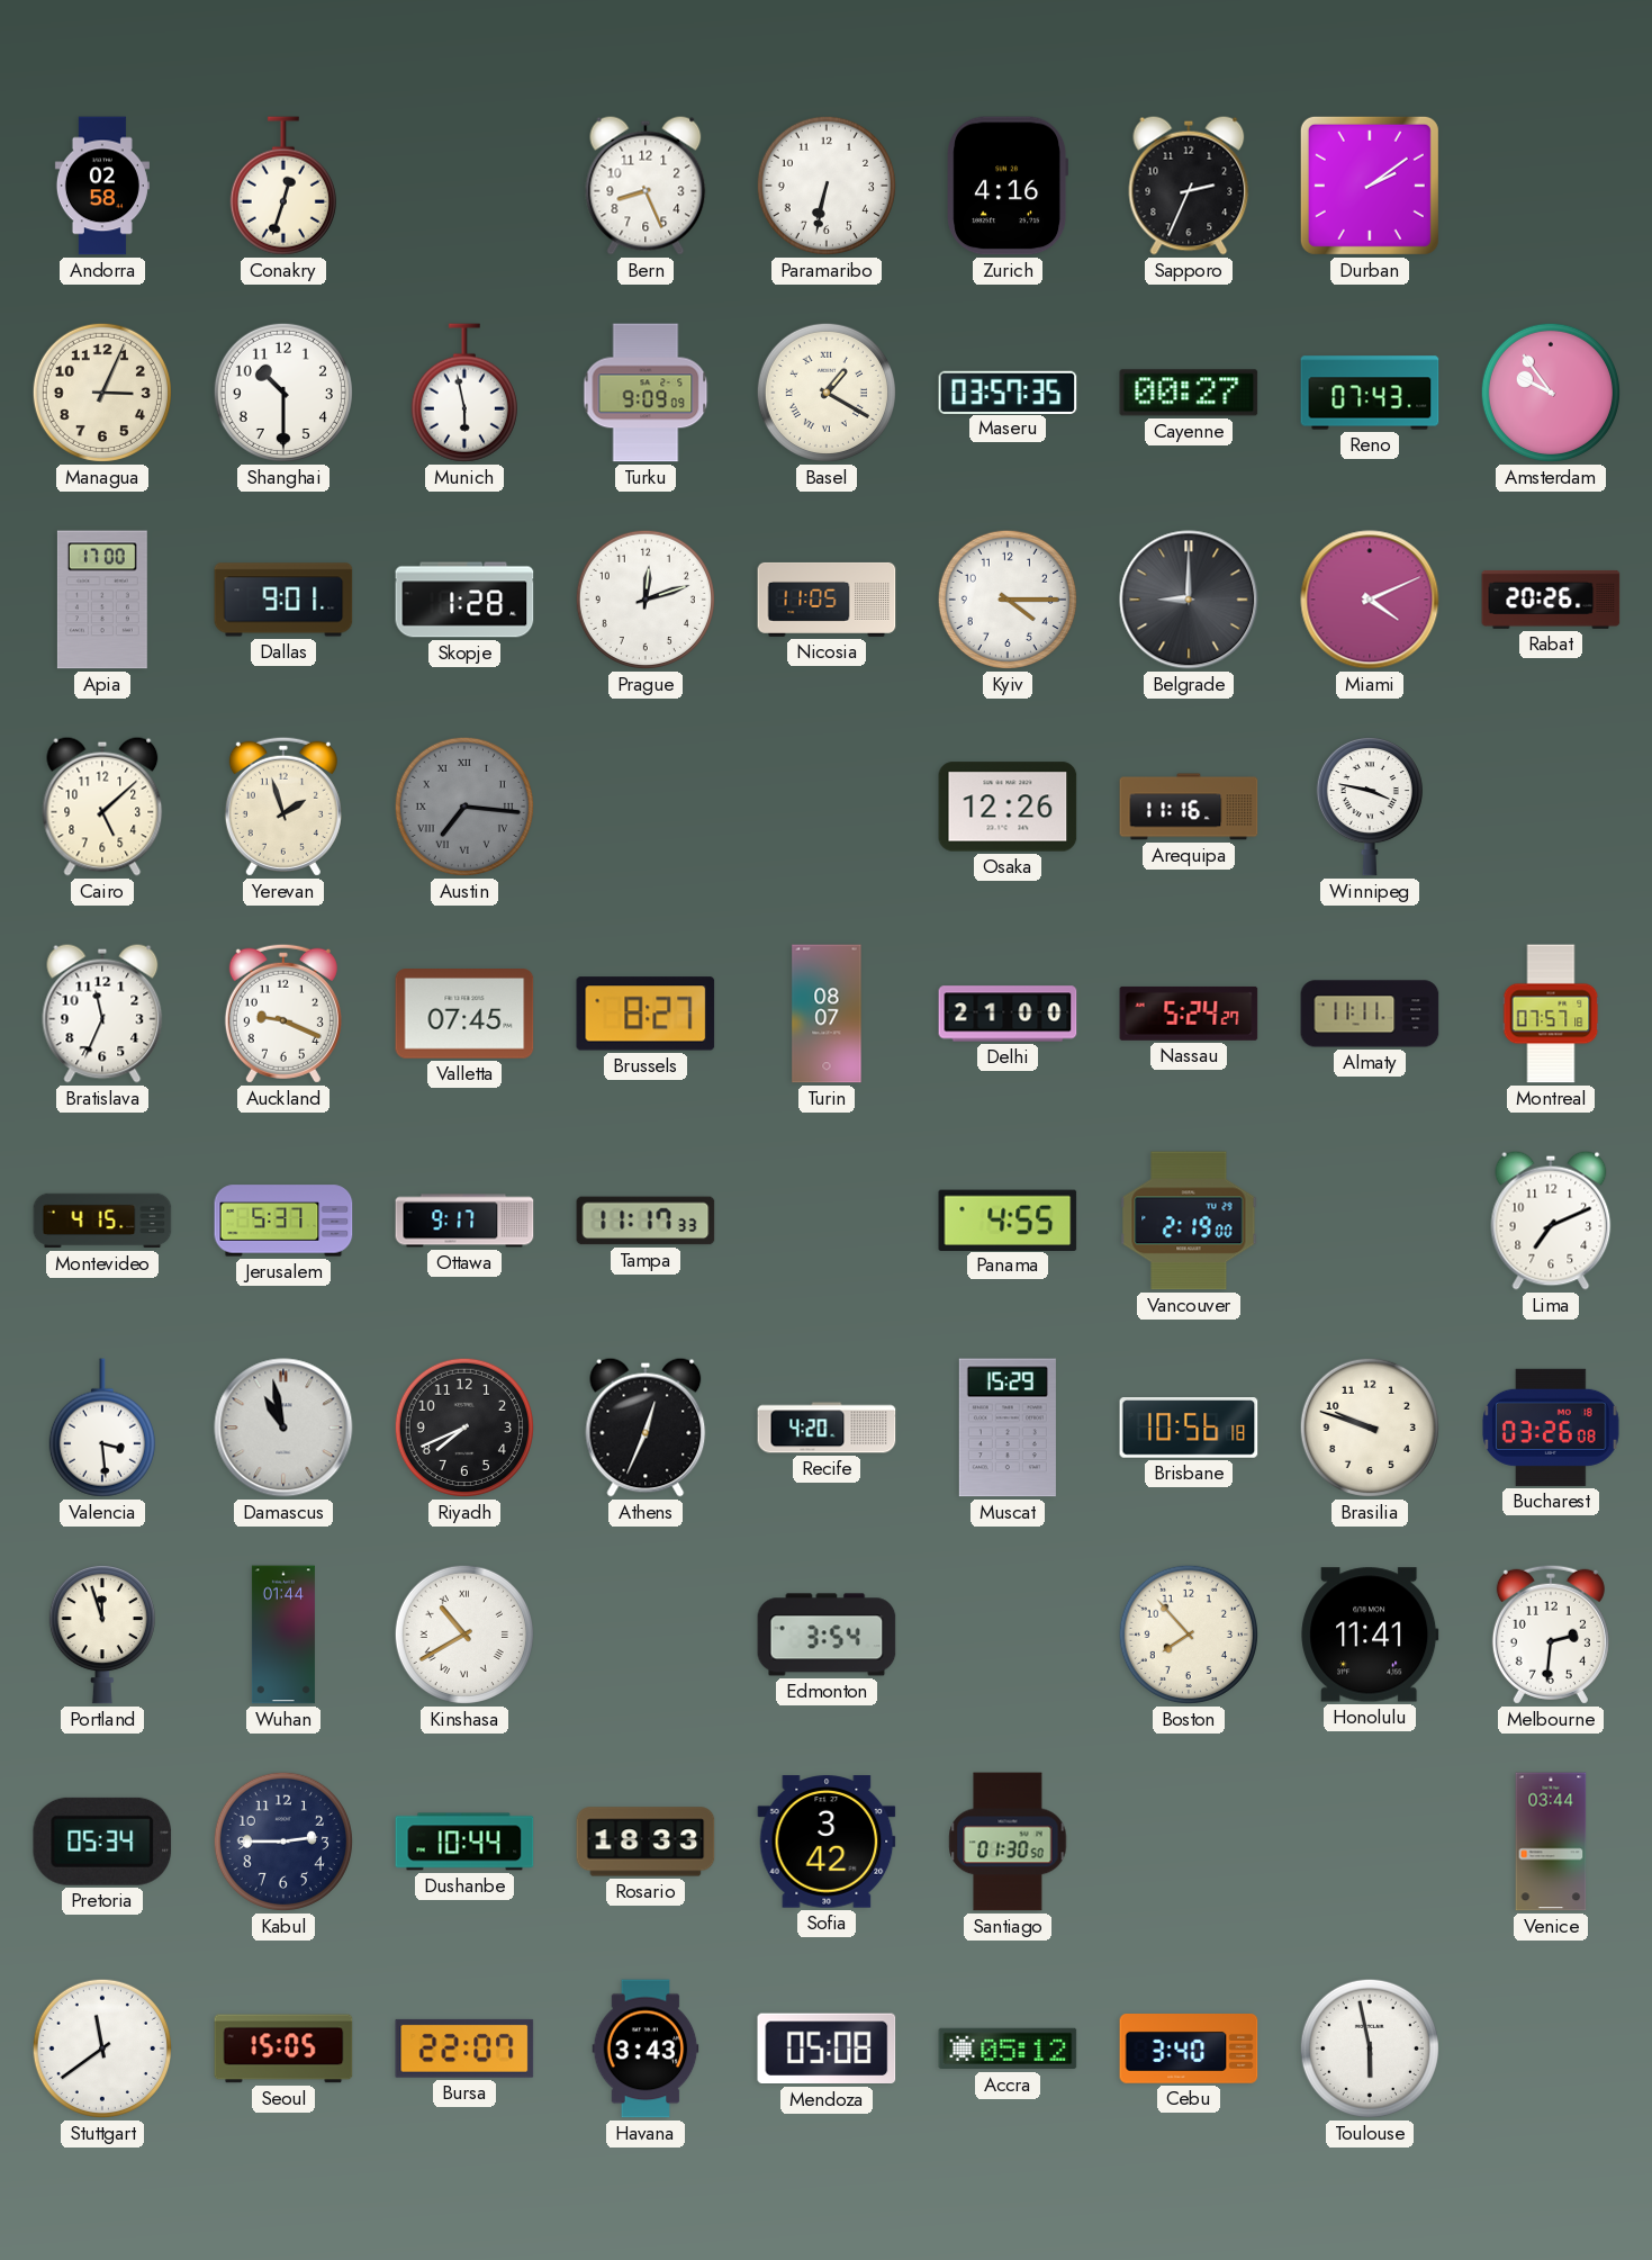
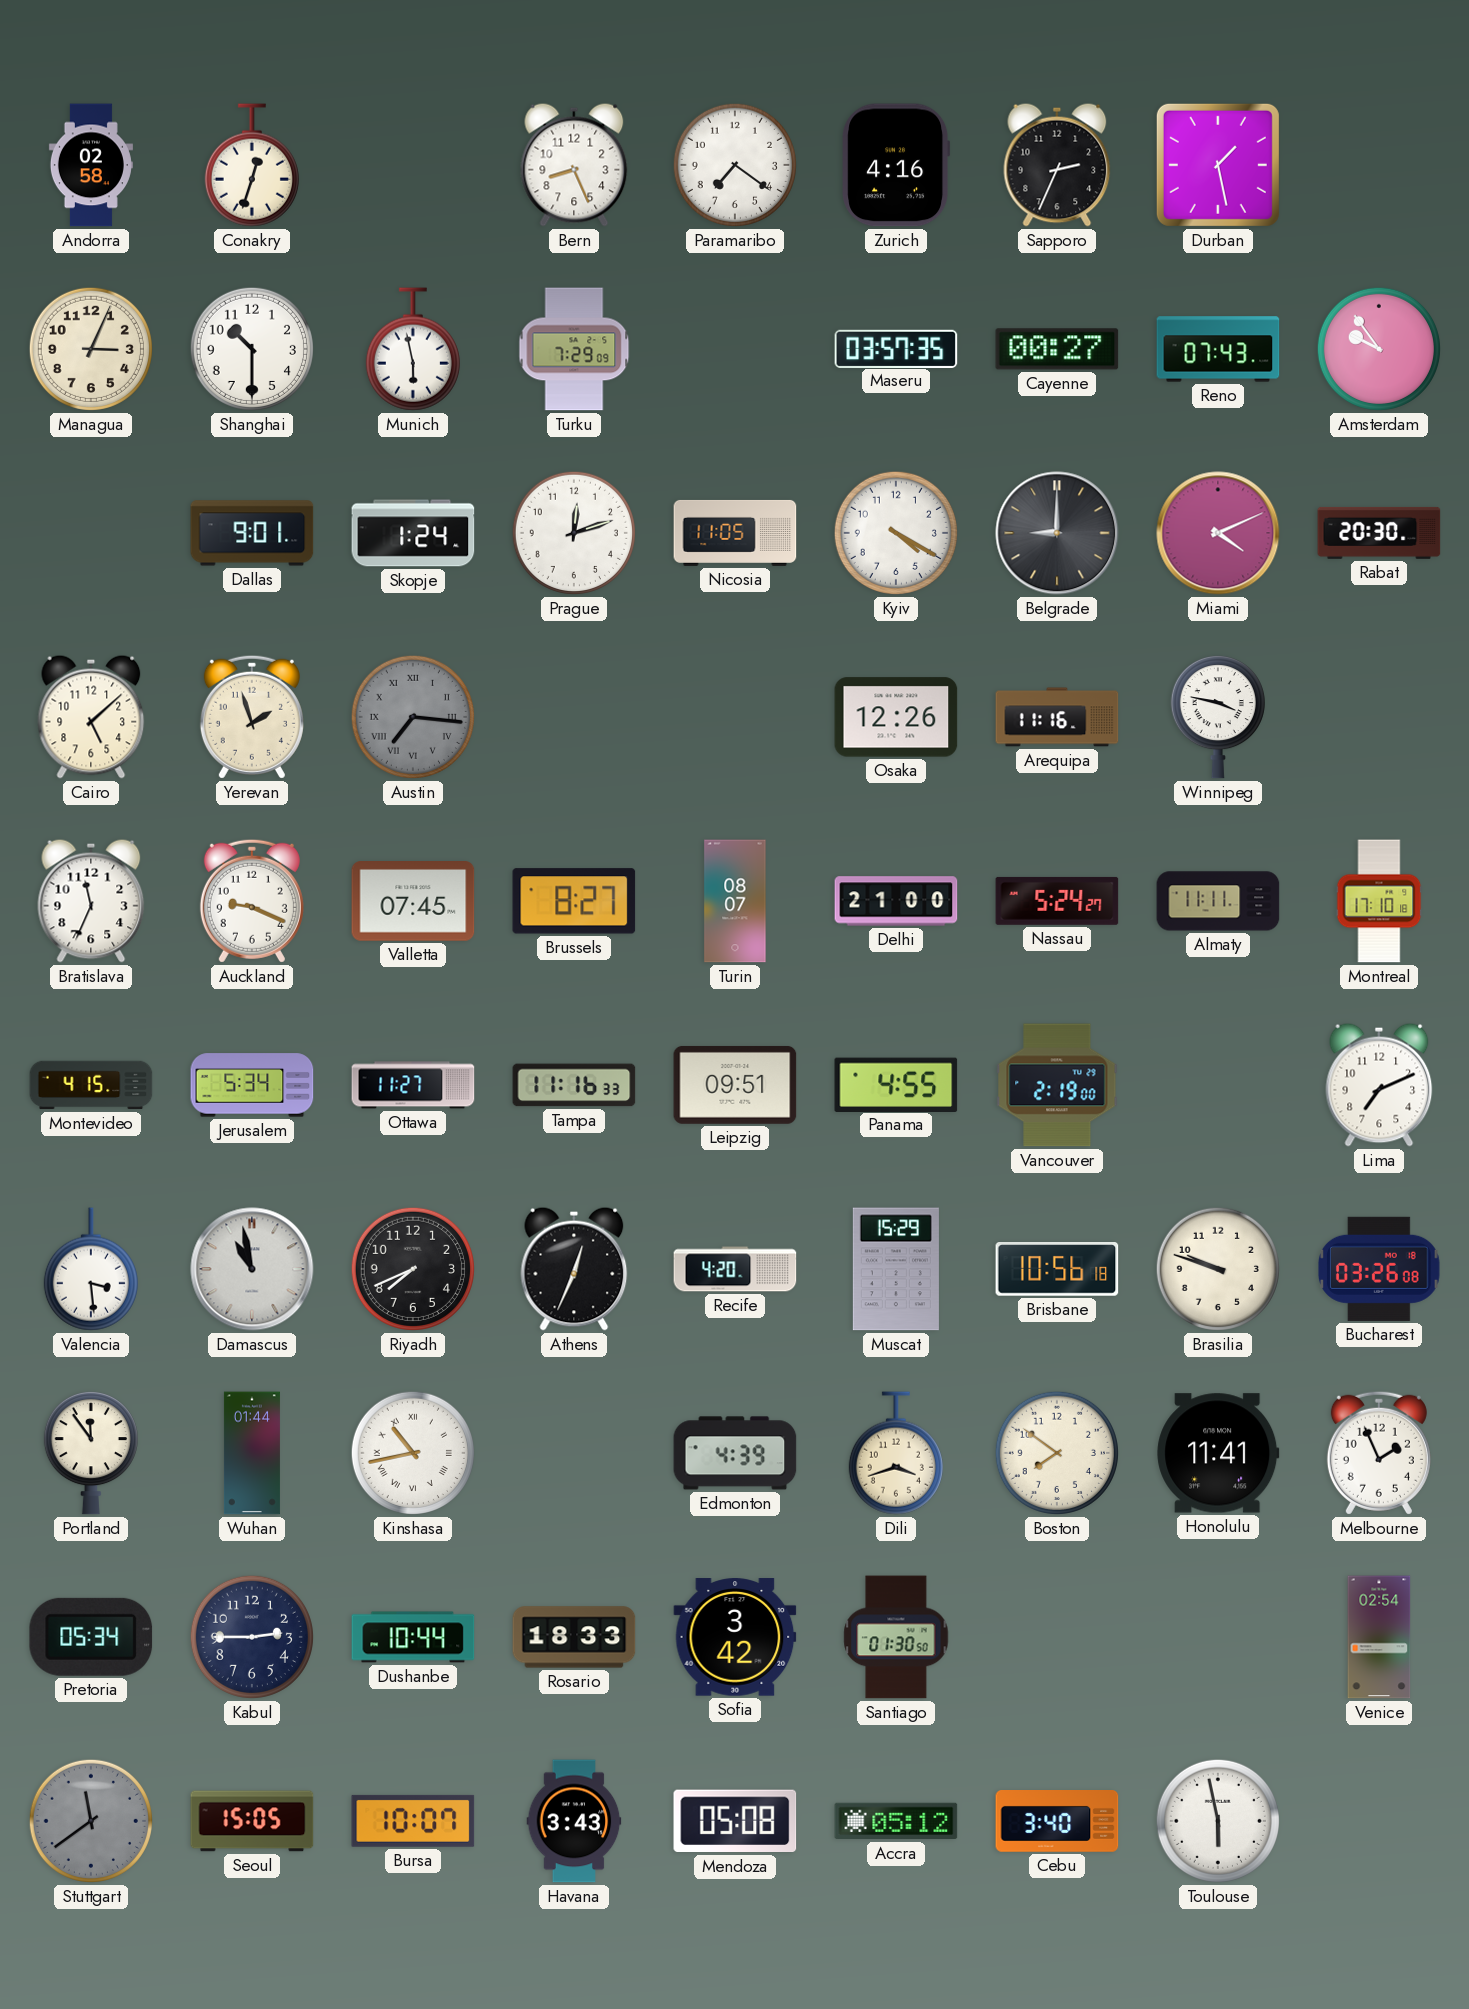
Paramaribo: 6:32 -> 7:21
Durban: 2:09 -> 1:28
Turku: 9:09 -> 7:29
Basel: 1:20 -> none
Apia: 17:00 -> none
Skopje: 1:28 -> 1:24
Kyiv: 4:15 -> 4:20
Rabat: 20:26 -> 20:30
Montreal: 07:57 -> 17:10
Jerusalem: 5:37 -> 5:34
Ottawa: 9:17 -> 11:27
Tampa: 11:17 -> 11:16
Leipzig: none -> 09:51
Portland: 11:57 -> 11:54
Kinshasa: 10:40 -> 10:43
Edmonton: 3:54 -> 4:39
Dili: none -> 3:42
Boston: 7:53 -> 7:51
Melbourne: 2:31 -> 1:56
Venice: 03:44 -> 02:54
Stuttgart dial: white -> grey
Bursa: 22:07 -> 10:07
